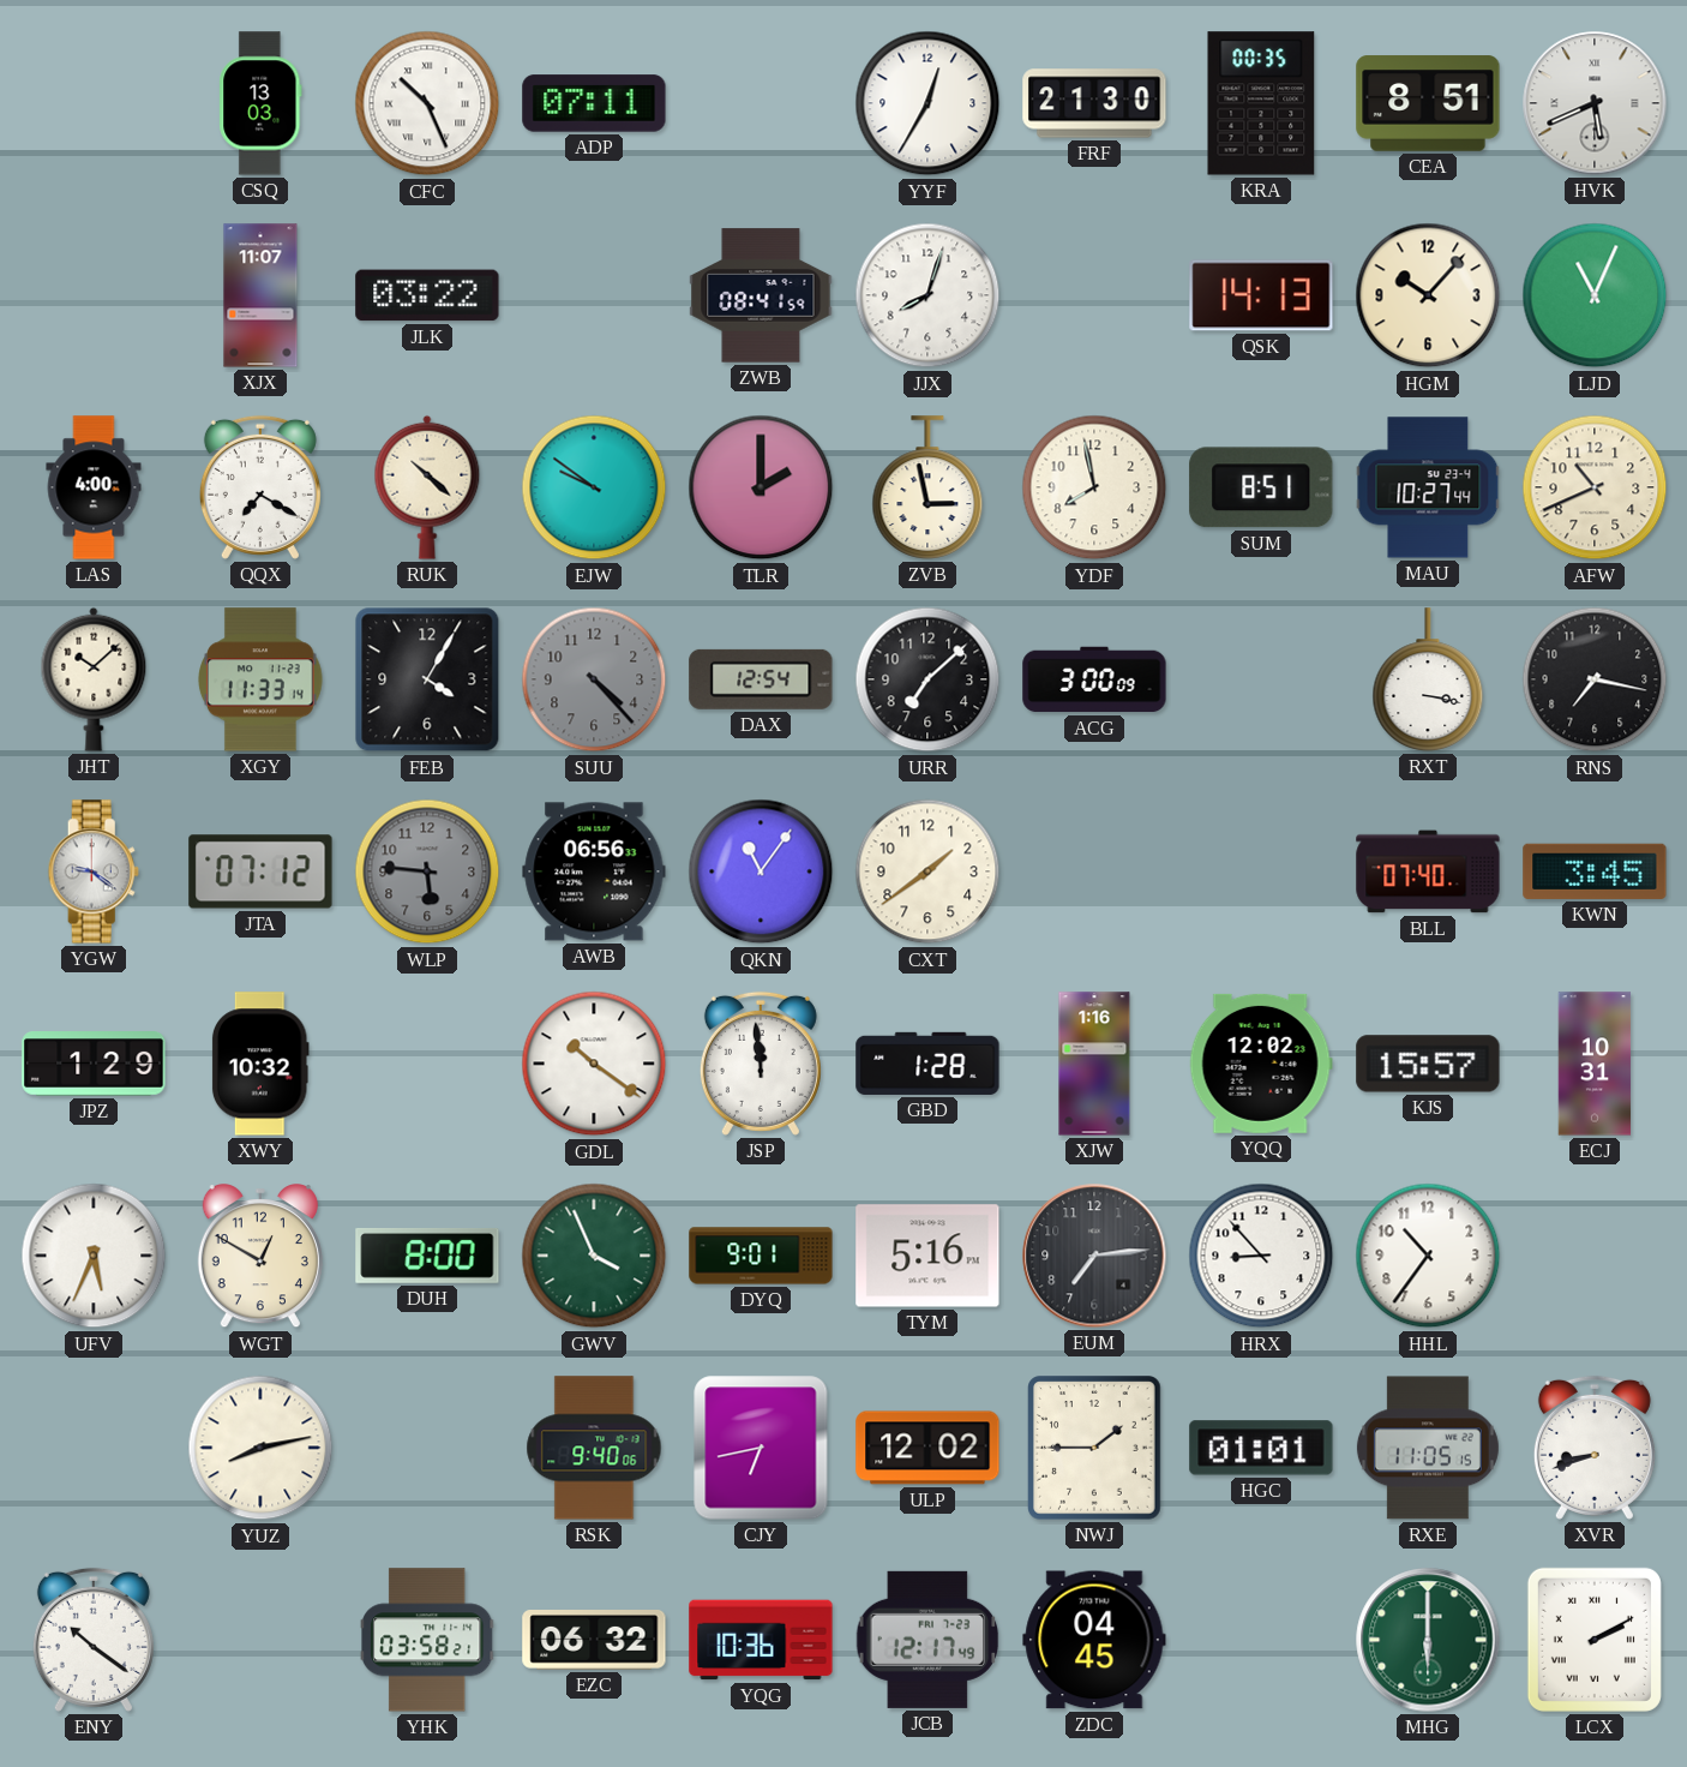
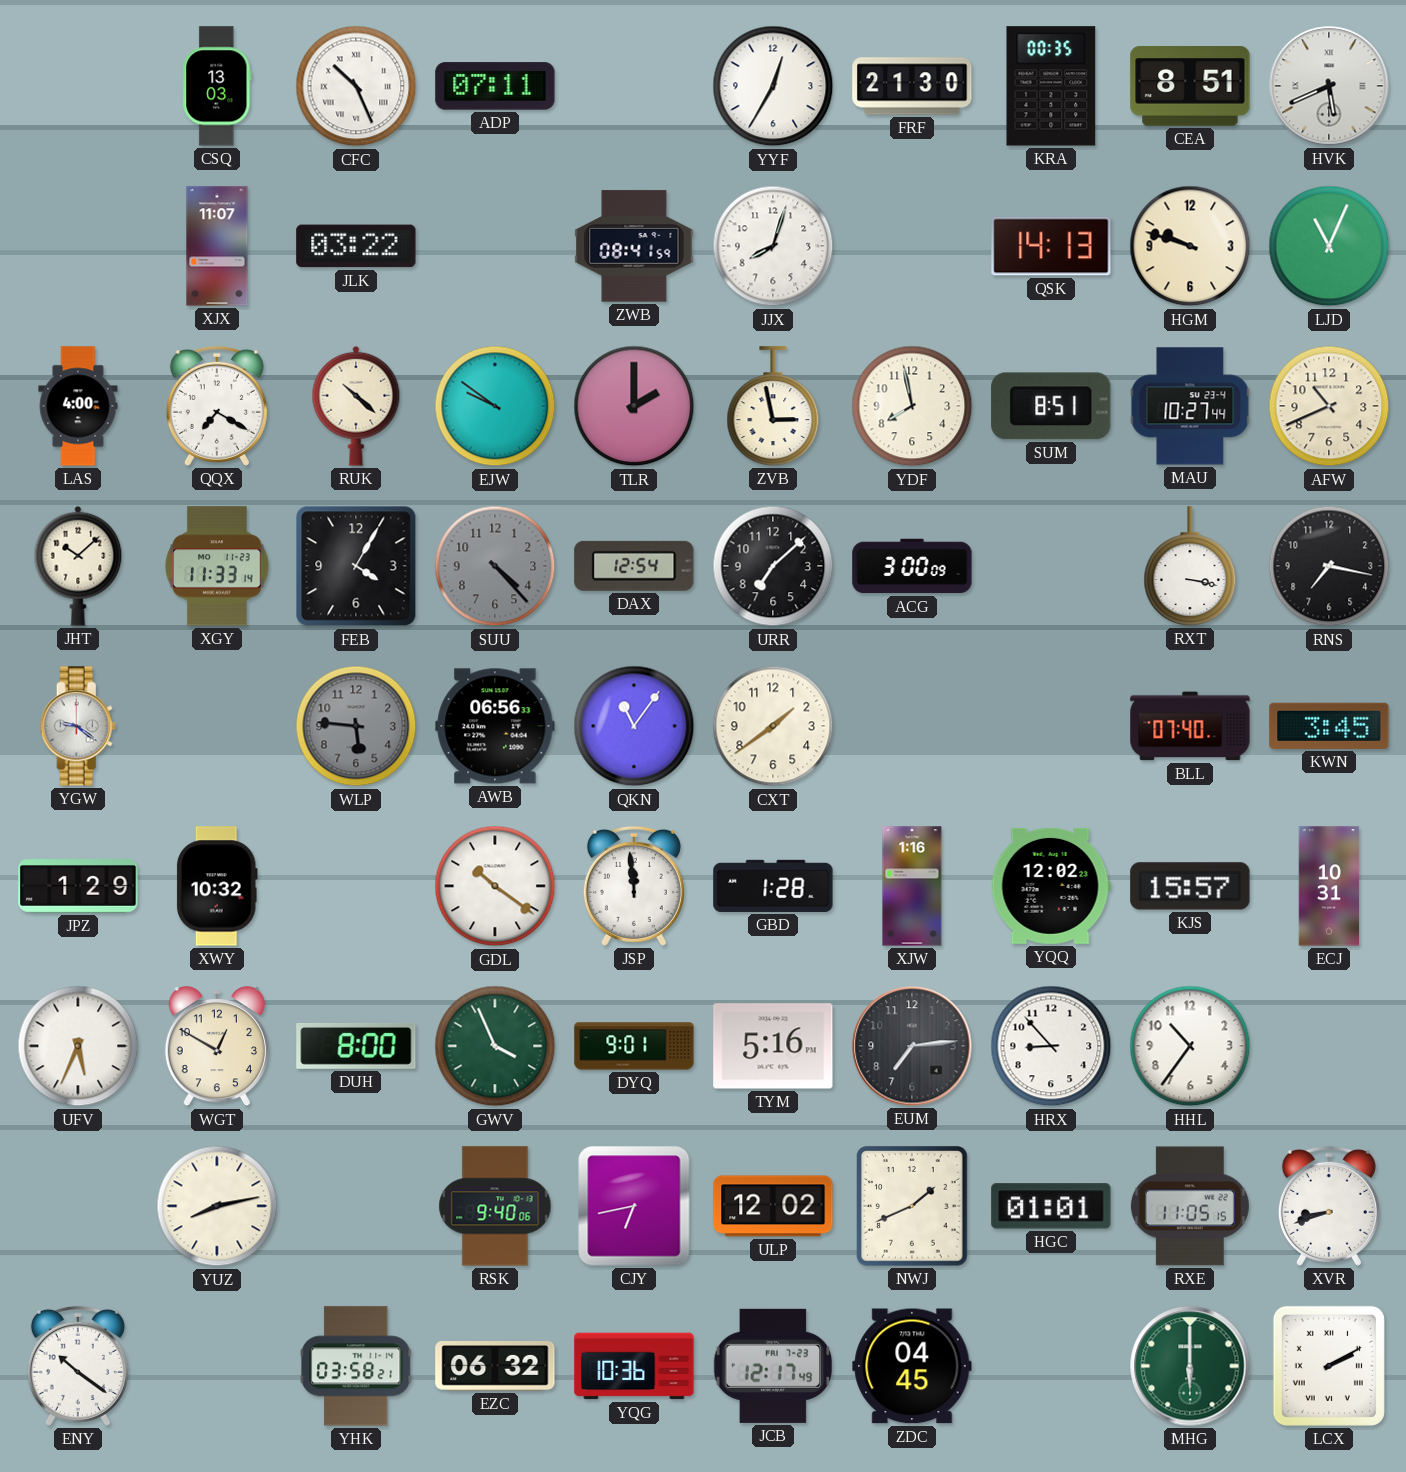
HGM: 10:07 -> 9:48
JTA: 07:12 -> none
NWJ: 1:45 -> 1:41
